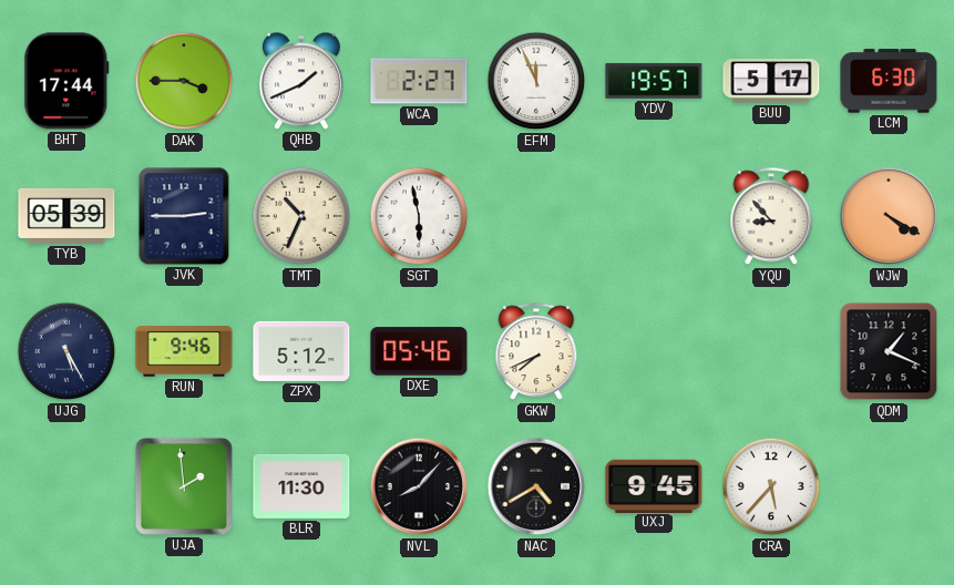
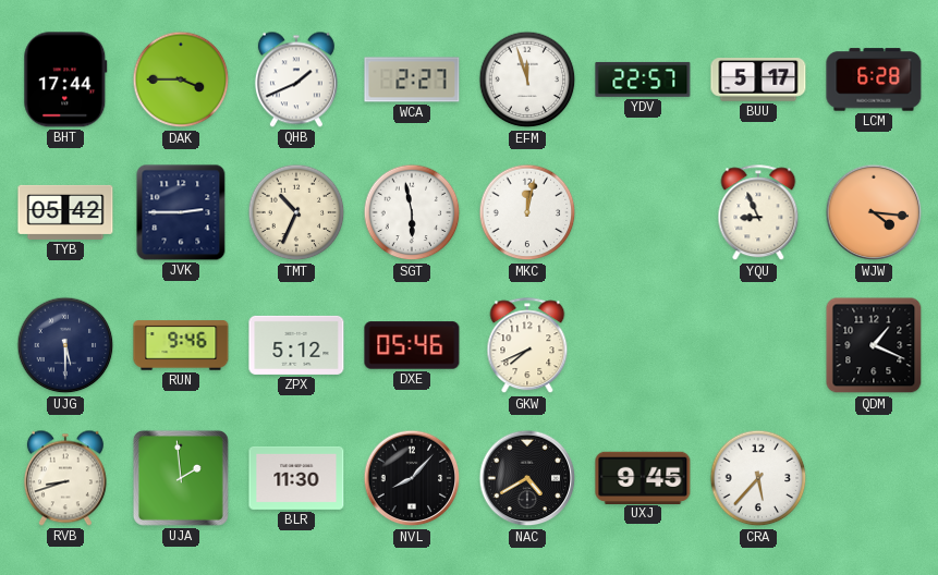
EFM: 11:56 -> 11:57
YDV: 19:57 -> 22:57
LCM: 6:30 -> 6:28
TYB: 05:39 -> 05:42
MKC: none -> 12:02
YQU: 8:53 -> 8:56
WJW: 4:20 -> 4:16
UJG: 5:25 -> 5:30
RVB: none -> 8:42
